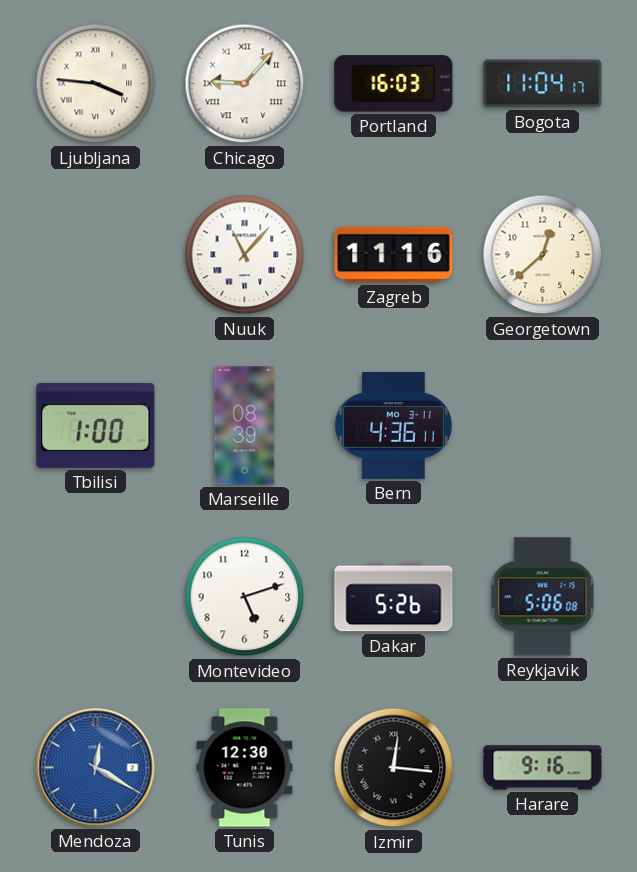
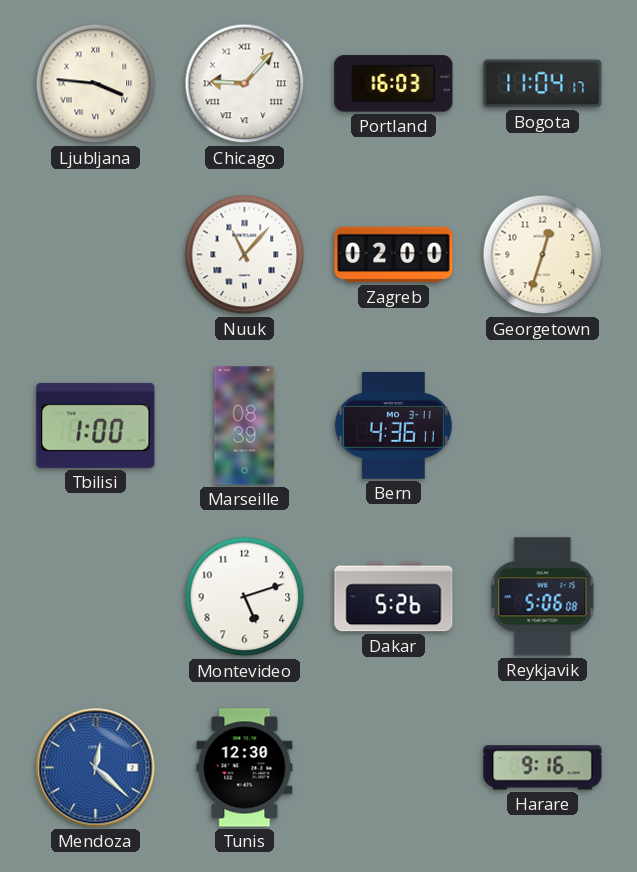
Zagreb: 11:16 -> 02:00
Georgetown: 12:38 -> 12:33
Mendoza: 12:20 -> 12:22
Izmir: 12:16 -> none
